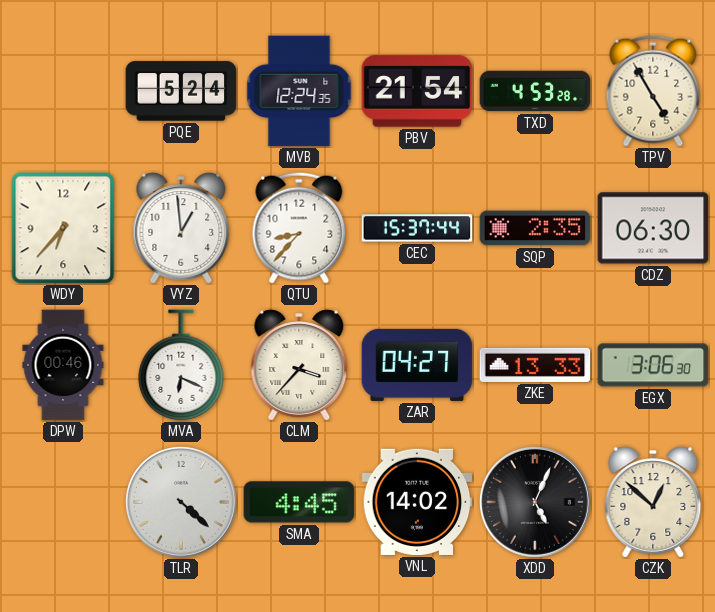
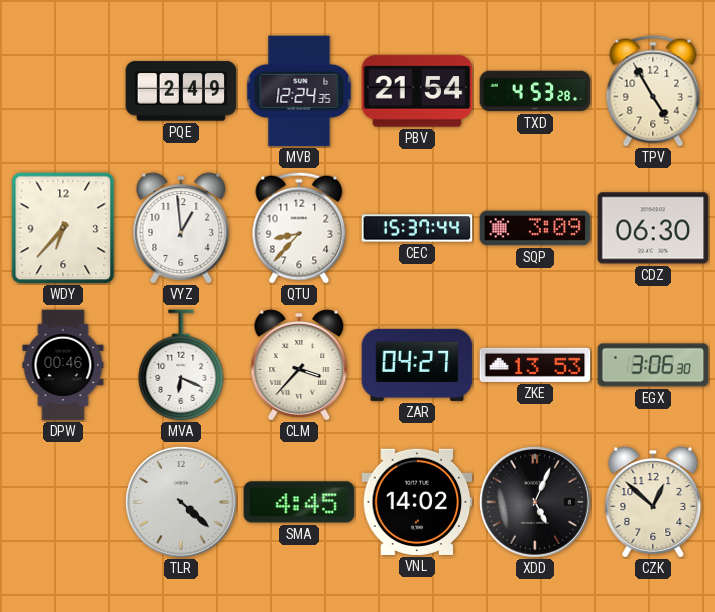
PQE: 5:24 -> 2:49
SQP: 2:35 -> 3:09
ZKE: 13:33 -> 13:53
